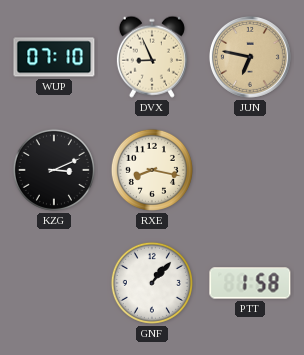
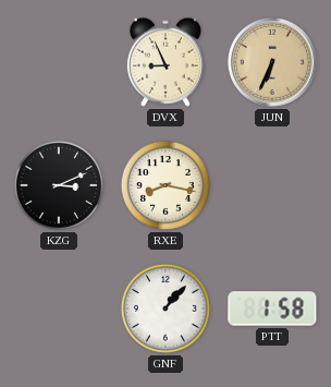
WUP: 07:10 -> none
JUN: 6:47 -> 6:34
